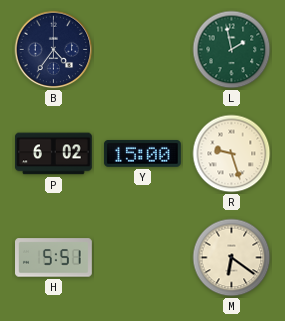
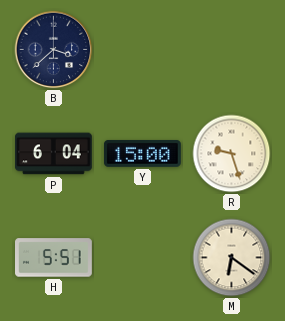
B: 4:36 -> 3:38
L: 1:58 -> none
P: 6:02 -> 6:04
